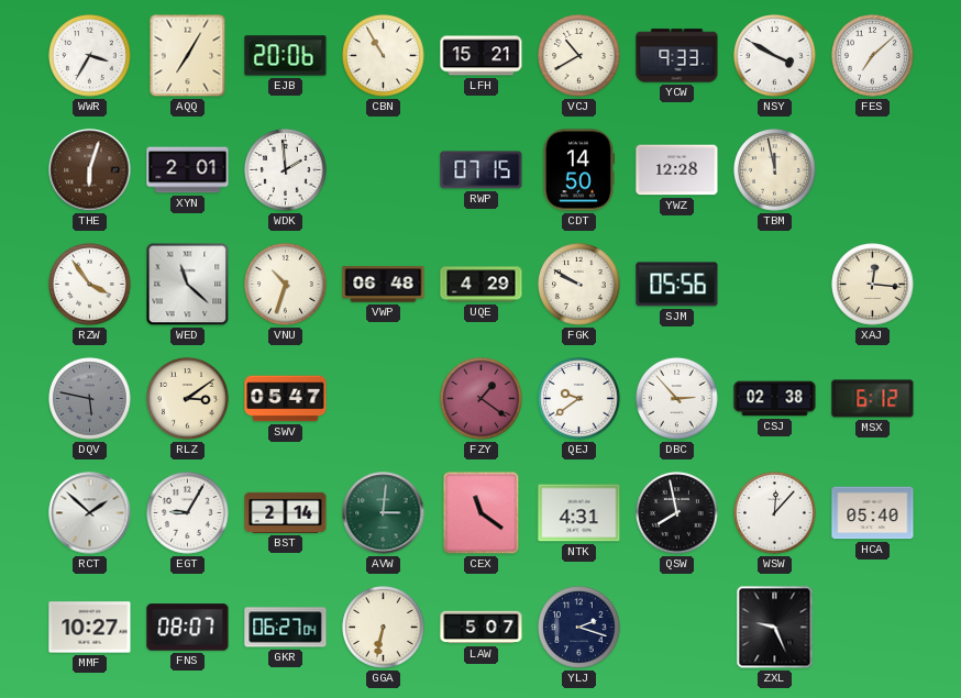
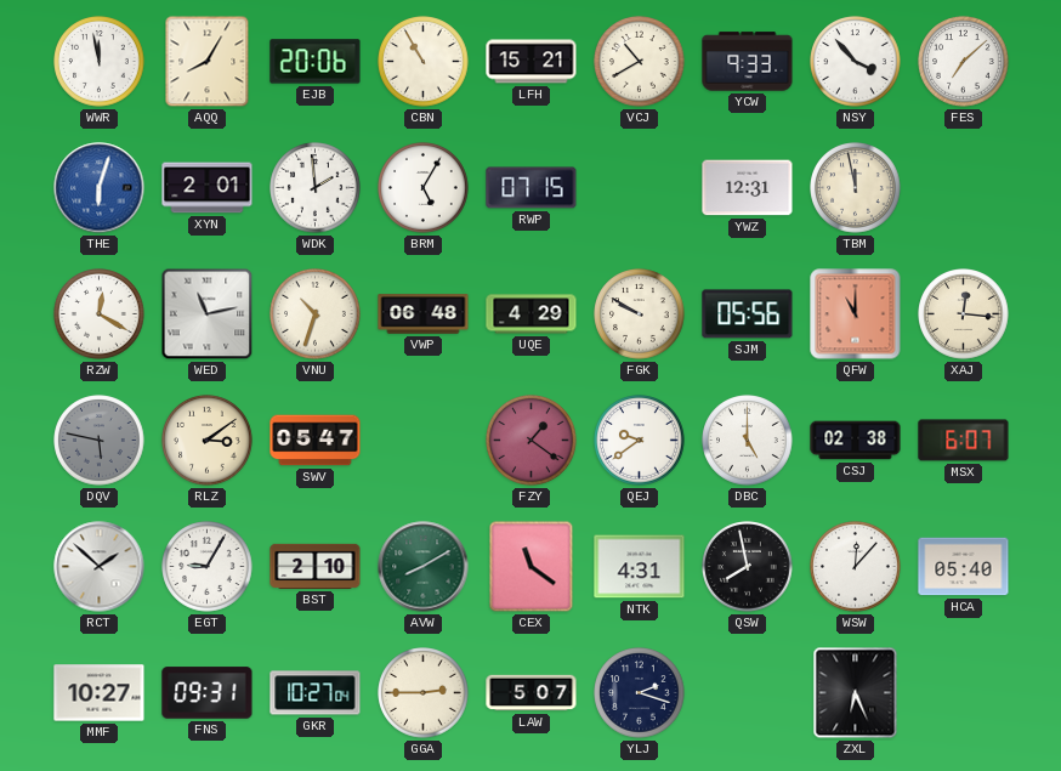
WWR: 3:35 -> 11:58
AQQ: 7:05 -> 8:05
NSY: 3:50 -> 3:53
THE dial: brown -> blue
BRM: none -> 5:05
CDT: 14:50 -> none
YWZ: 12:28 -> 12:31
RZW: 3:54 -> 12:20
WED: 11:22 -> 11:13
QFW: none -> 11:00
DBC: 2:53 -> 5:00
MSX: 6:12 -> 6:07
BST: 2:14 -> 2:10
AVW: 3:01 -> 8:10
FNS: 08:07 -> 09:31
GKR: 06:27 -> 10:27
GGA: 6:32 -> 2:45
ZXL: 9:26 -> 6:26
